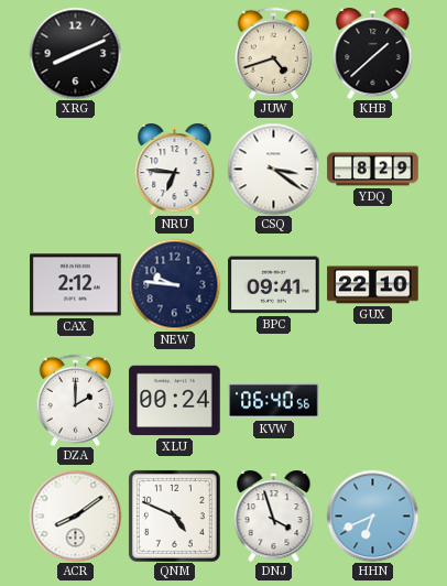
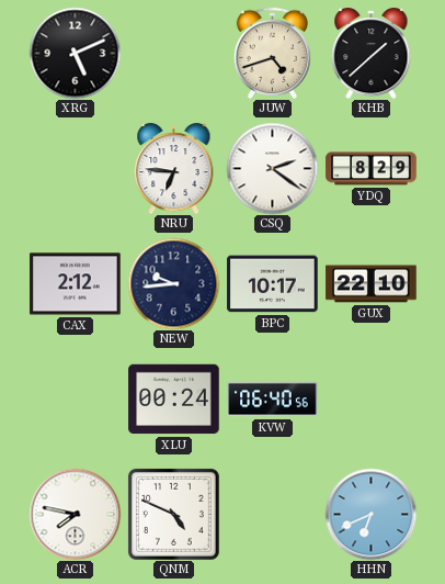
XRG: 8:11 -> 5:11
CSQ: 3:21 -> 2:21
NEW: 9:46 -> 9:44
BPC: 09:41 -> 10:17
DZA: 2:00 -> none
ACR: 8:09 -> 7:47
DNJ: 3:57 -> none
